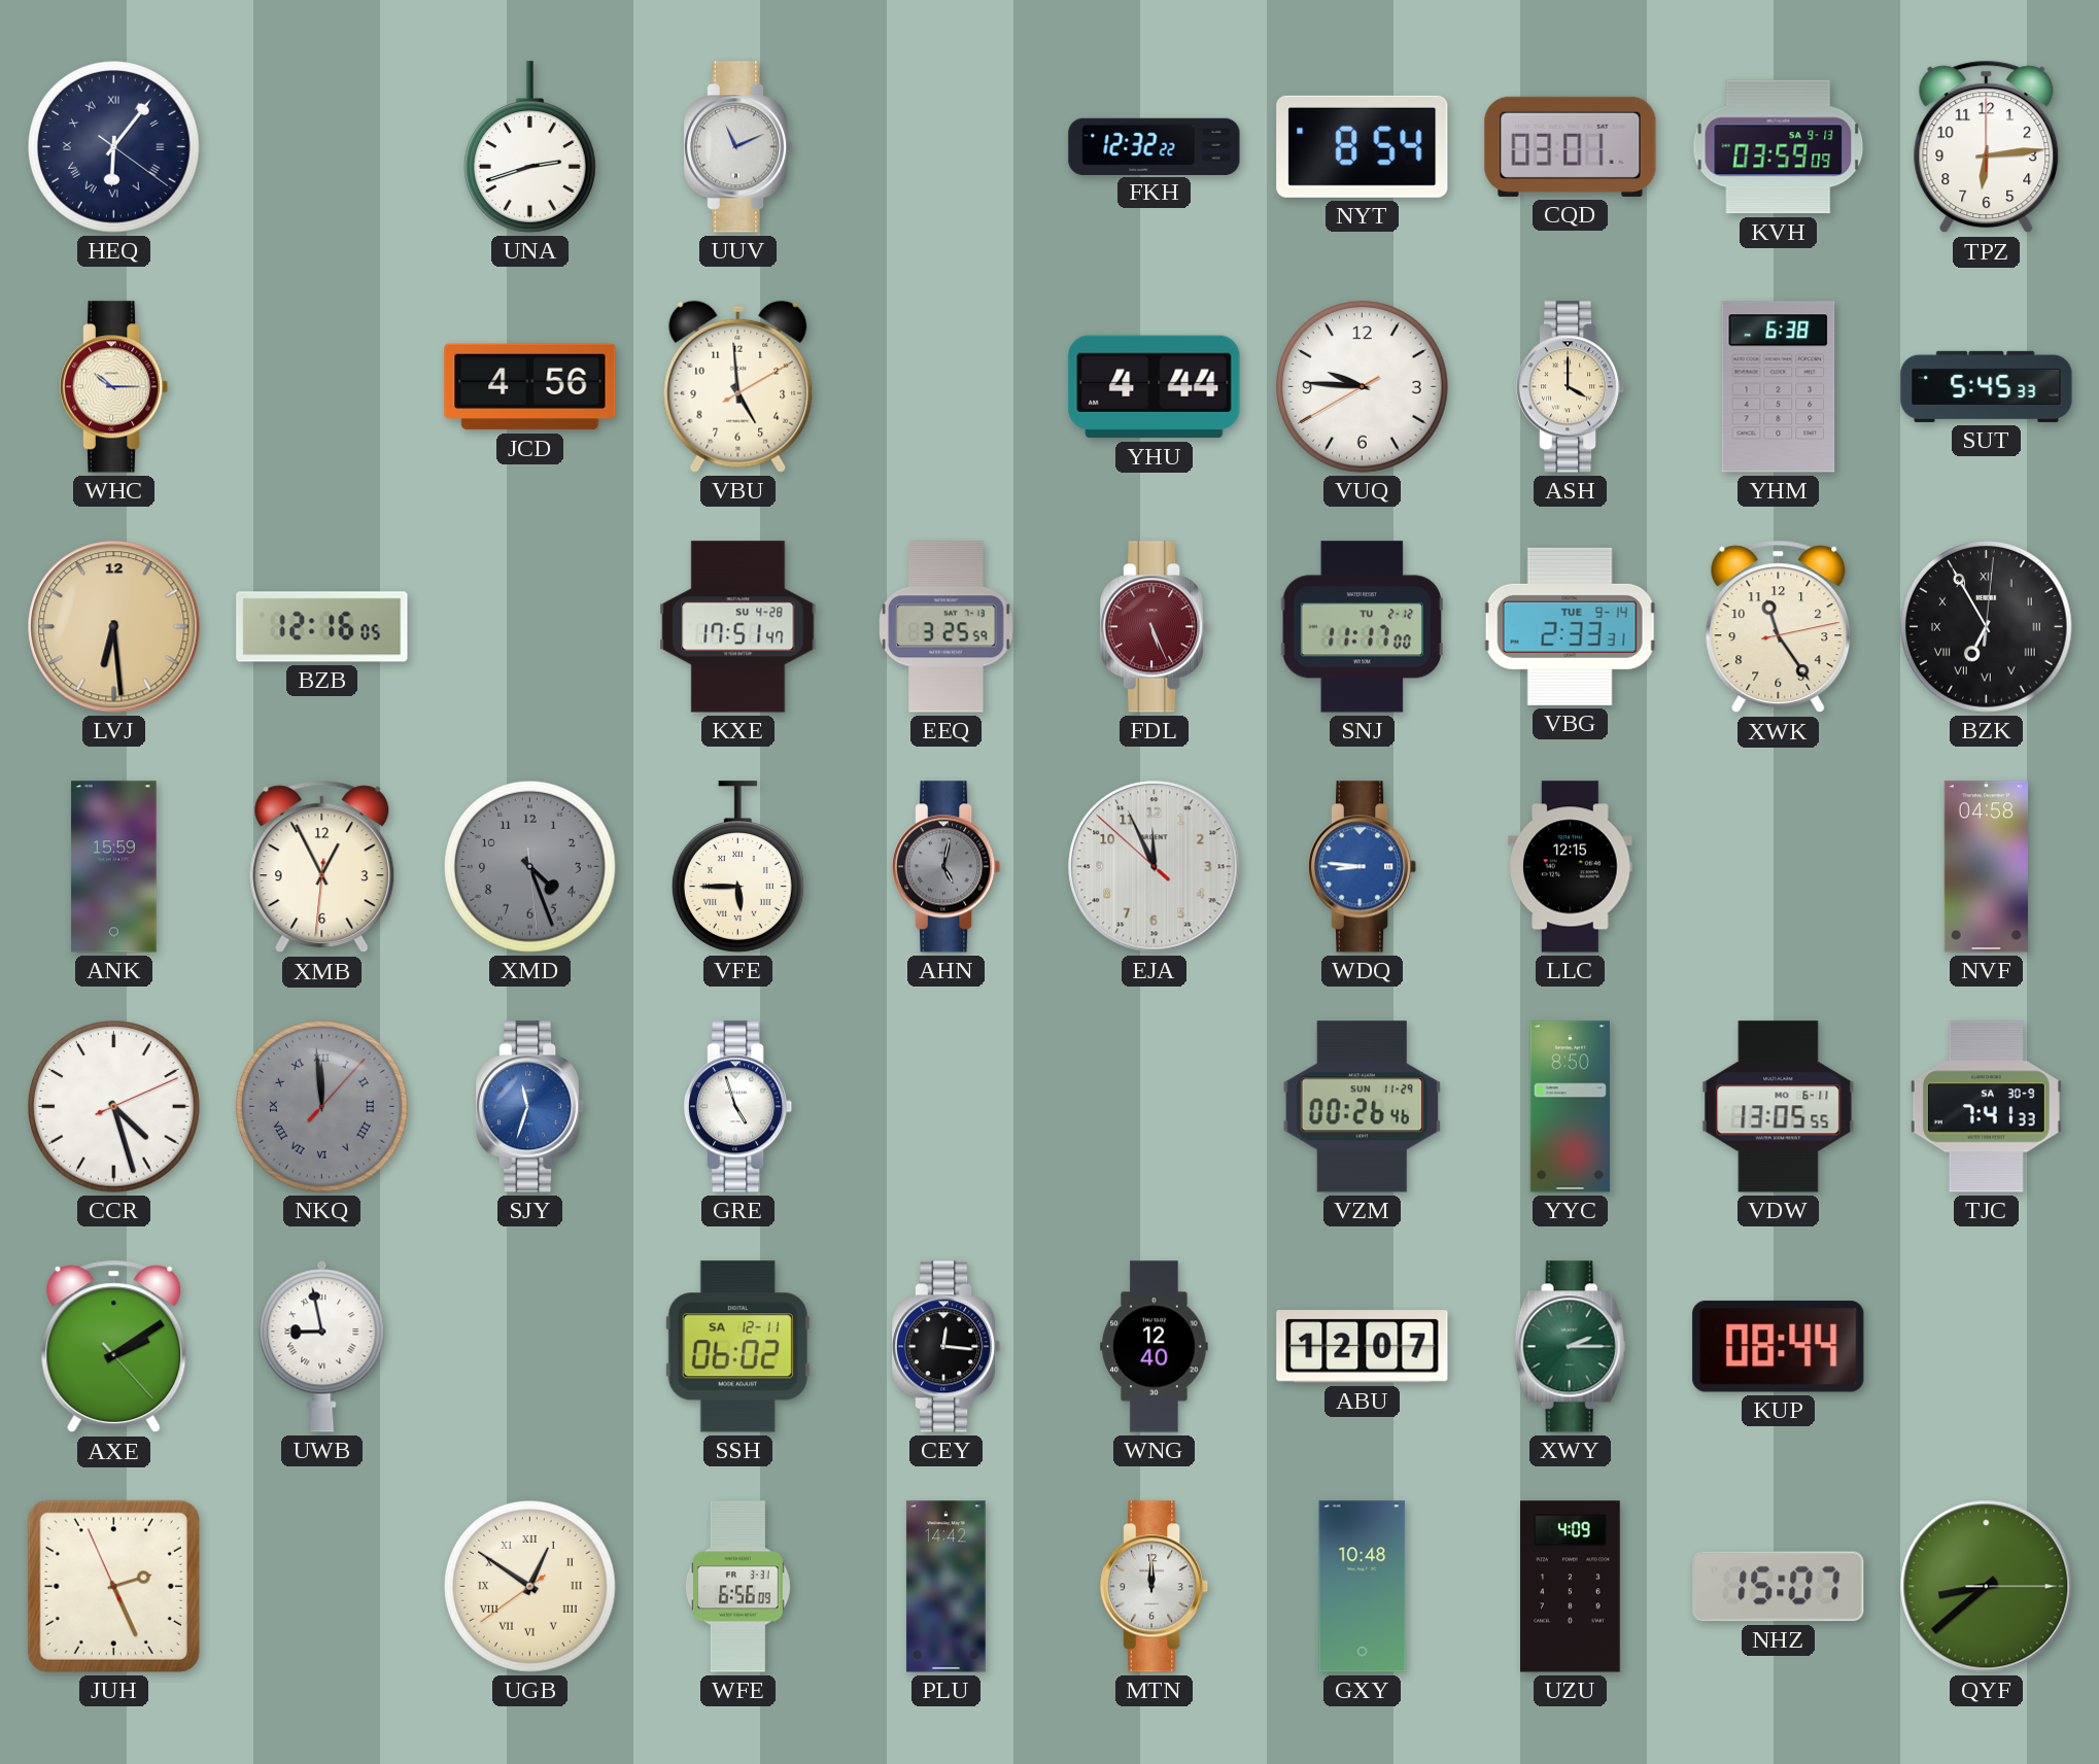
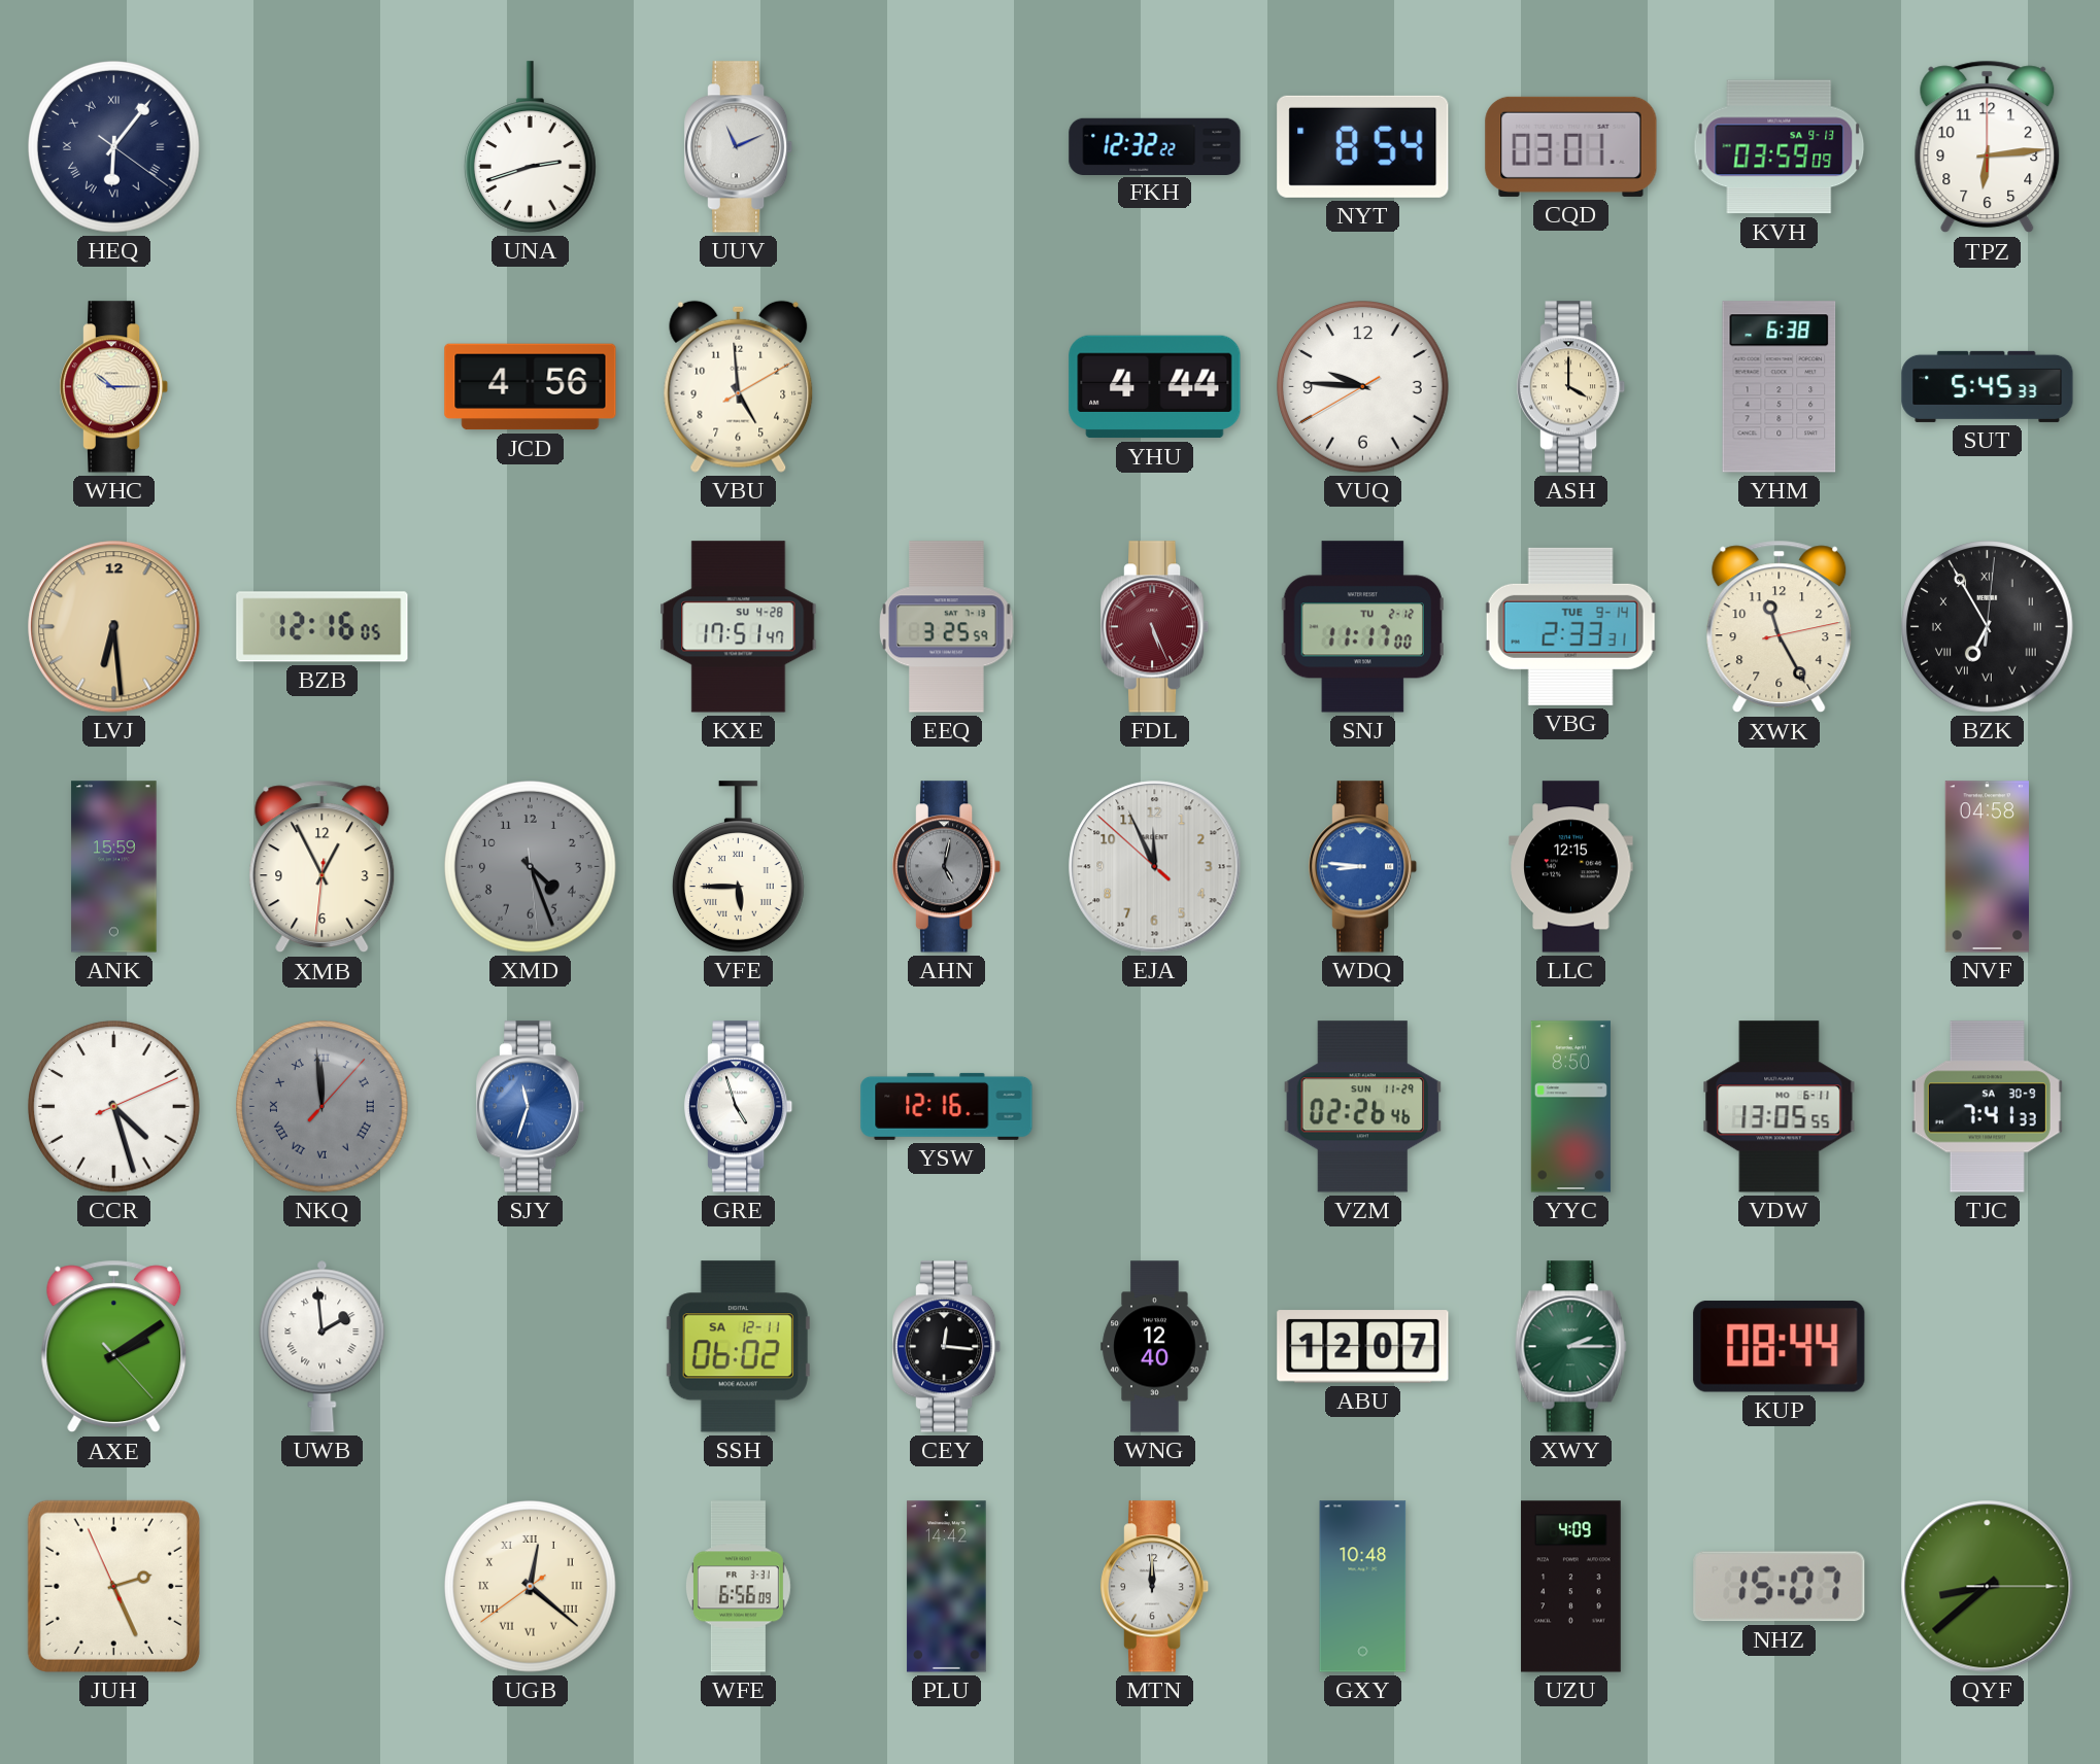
XWK: 11:24 -> 11:25
YSW: none -> 12:16
VZM: 00:26 -> 02:26
UWB: 8:58 -> 1:59
UGB: 12:50 -> 12:21
